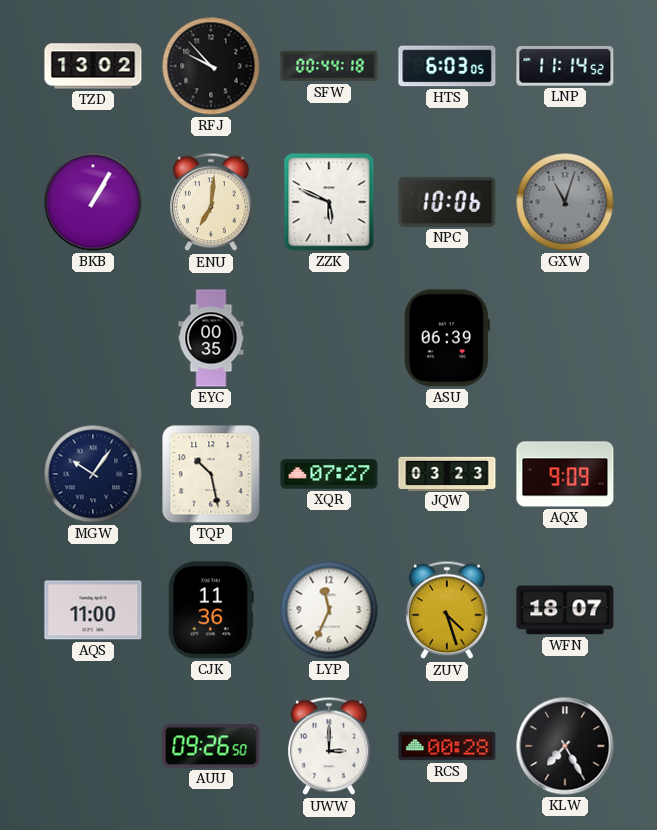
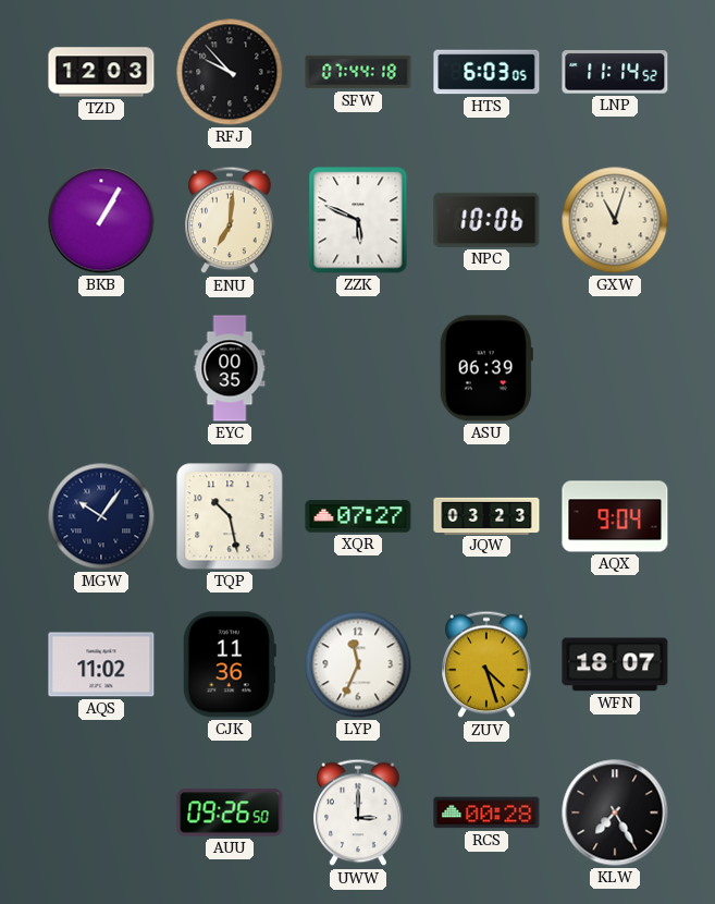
TZD: 13:02 -> 12:03
SFW: 00:44 -> 07:44
GXW dial: grey -> cream
AQX: 9:09 -> 9:04
AQS: 11:00 -> 11:02
